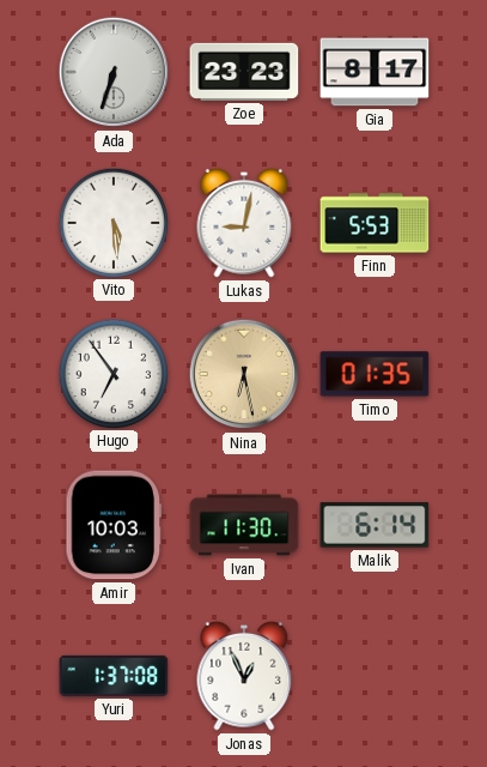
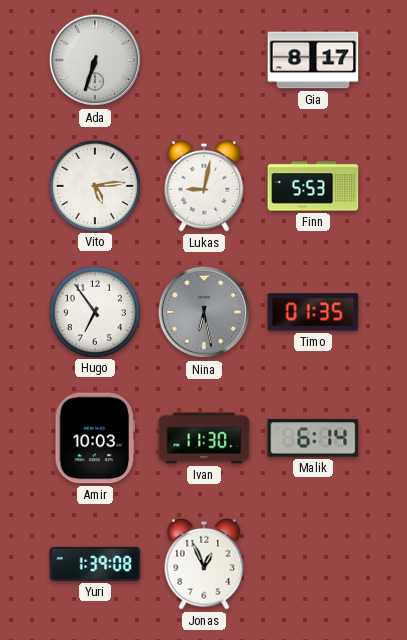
Zoe: 23:23 -> none
Vito: 5:29 -> 5:14
Nina dial: champagne -> grey
Yuri: 1:37 -> 1:39
